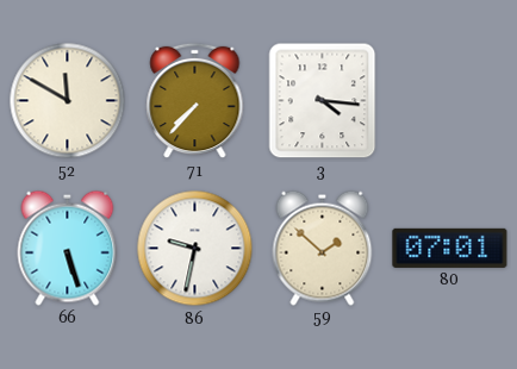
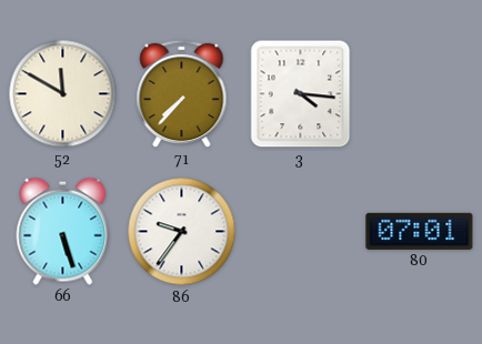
86: 9:32 -> 9:36
59: 1:52 -> none
